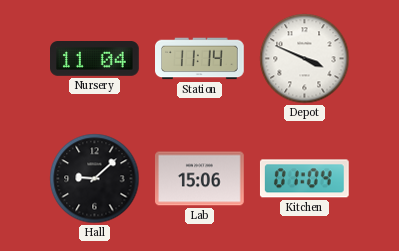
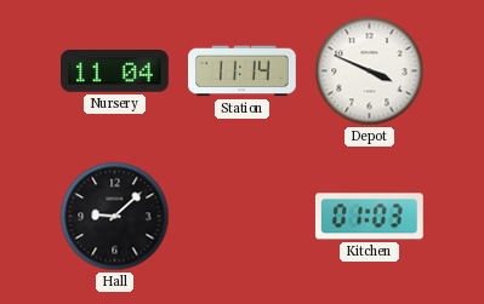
Lab: 15:06 -> none
Kitchen: 01:04 -> 01:03
